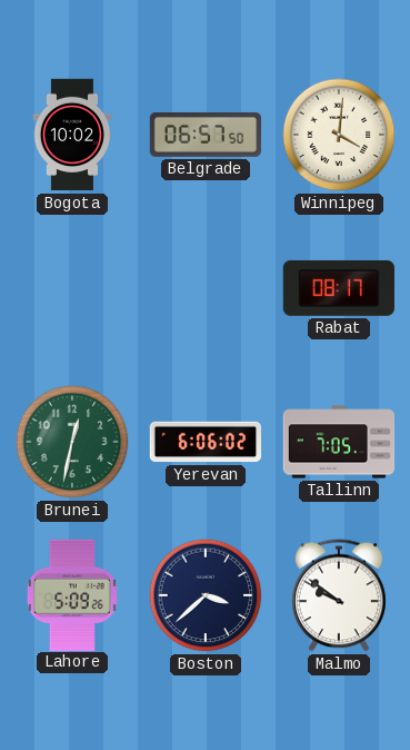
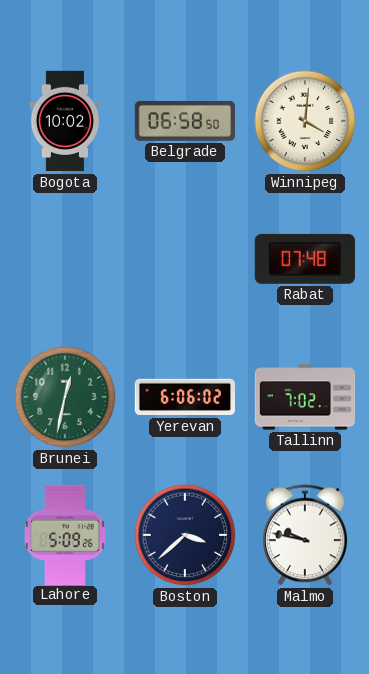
Belgrade: 06:57 -> 06:58
Rabat: 08:17 -> 07:48
Tallinn: 7:05 -> 7:02
Malmo: 9:51 -> 9:47
